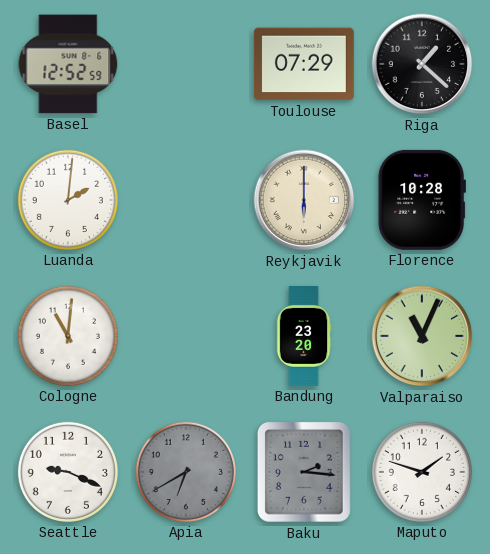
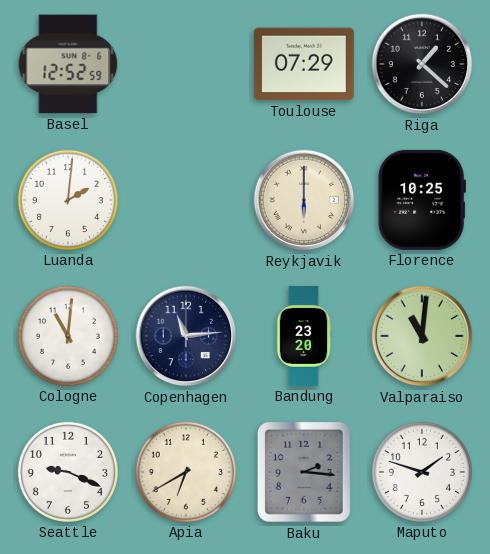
Florence: 10:28 -> 10:25
Copenhagen: none -> 11:14
Valparaiso: 11:04 -> 11:01
Apia dial: grey -> cream
